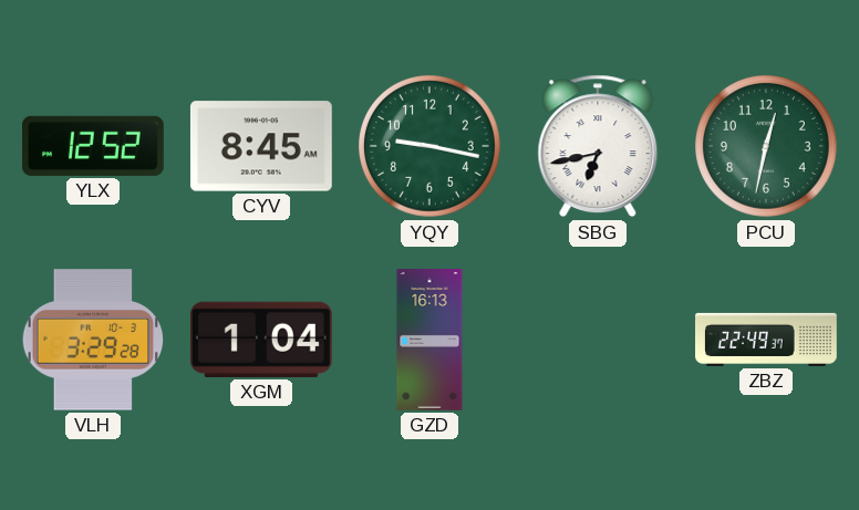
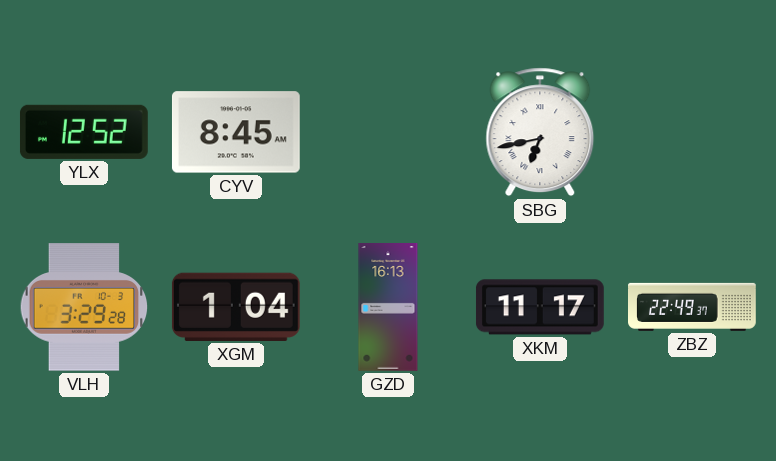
YQY: 9:17 -> none
PCU: 12:32 -> none
XKM: none -> 11:17
